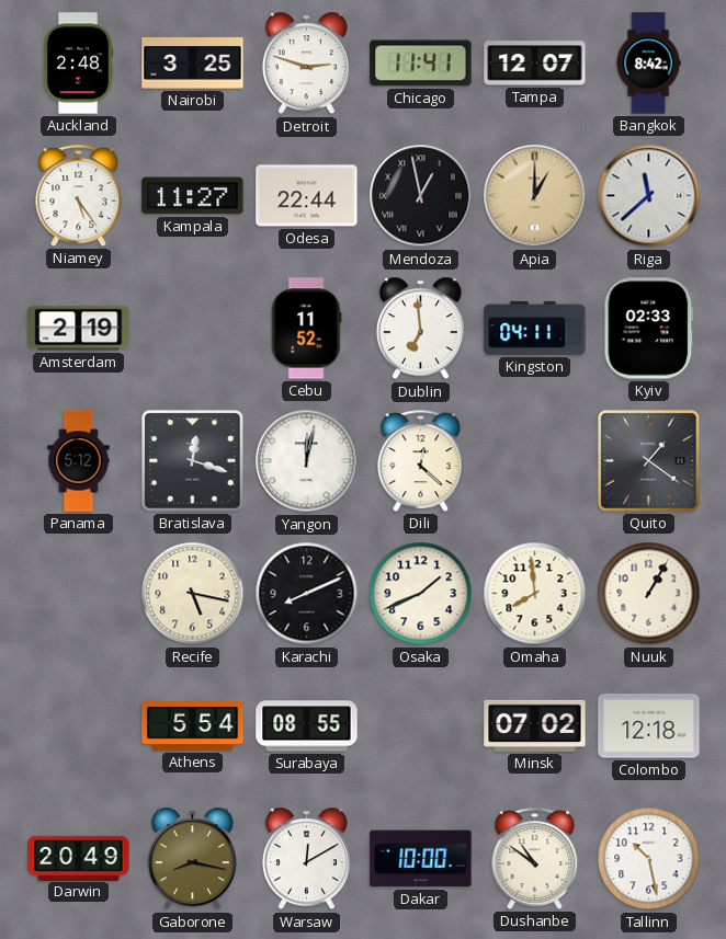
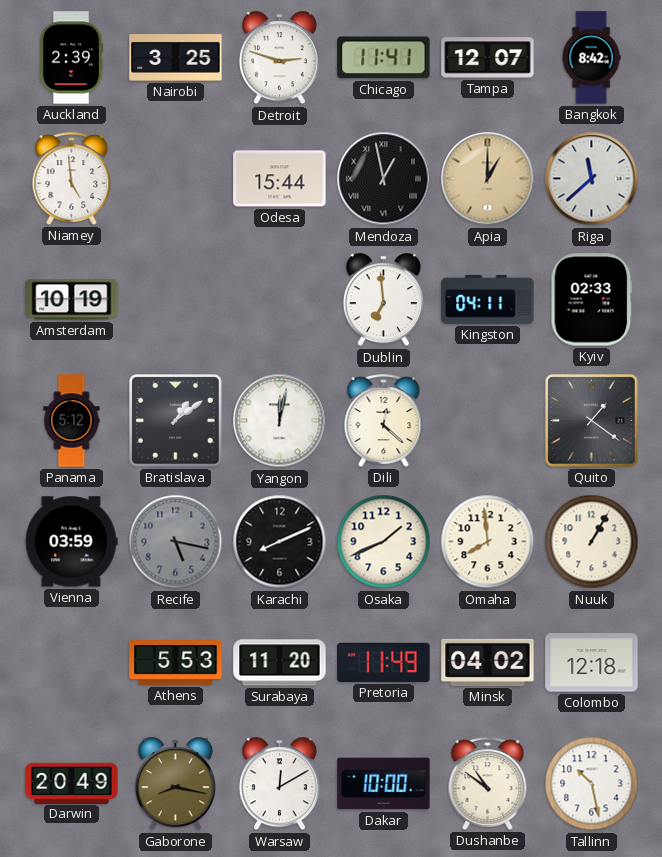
Auckland: 2:48 -> 2:39
Niamey: 5:24 -> 4:59
Kampala: 11:27 -> none
Odesa: 22:44 -> 15:44
Amsterdam: 2:19 -> 10:19
Cebu: 11:52 -> none
Bratislava: 12:18 -> 1:09
Vienna: none -> 03:59
Recife dial: cream -> grey
Athens: 5:54 -> 5:53
Surabaya: 08:55 -> 11:20
Pretoria: none -> 11:49
Minsk: 07:02 -> 04:02
